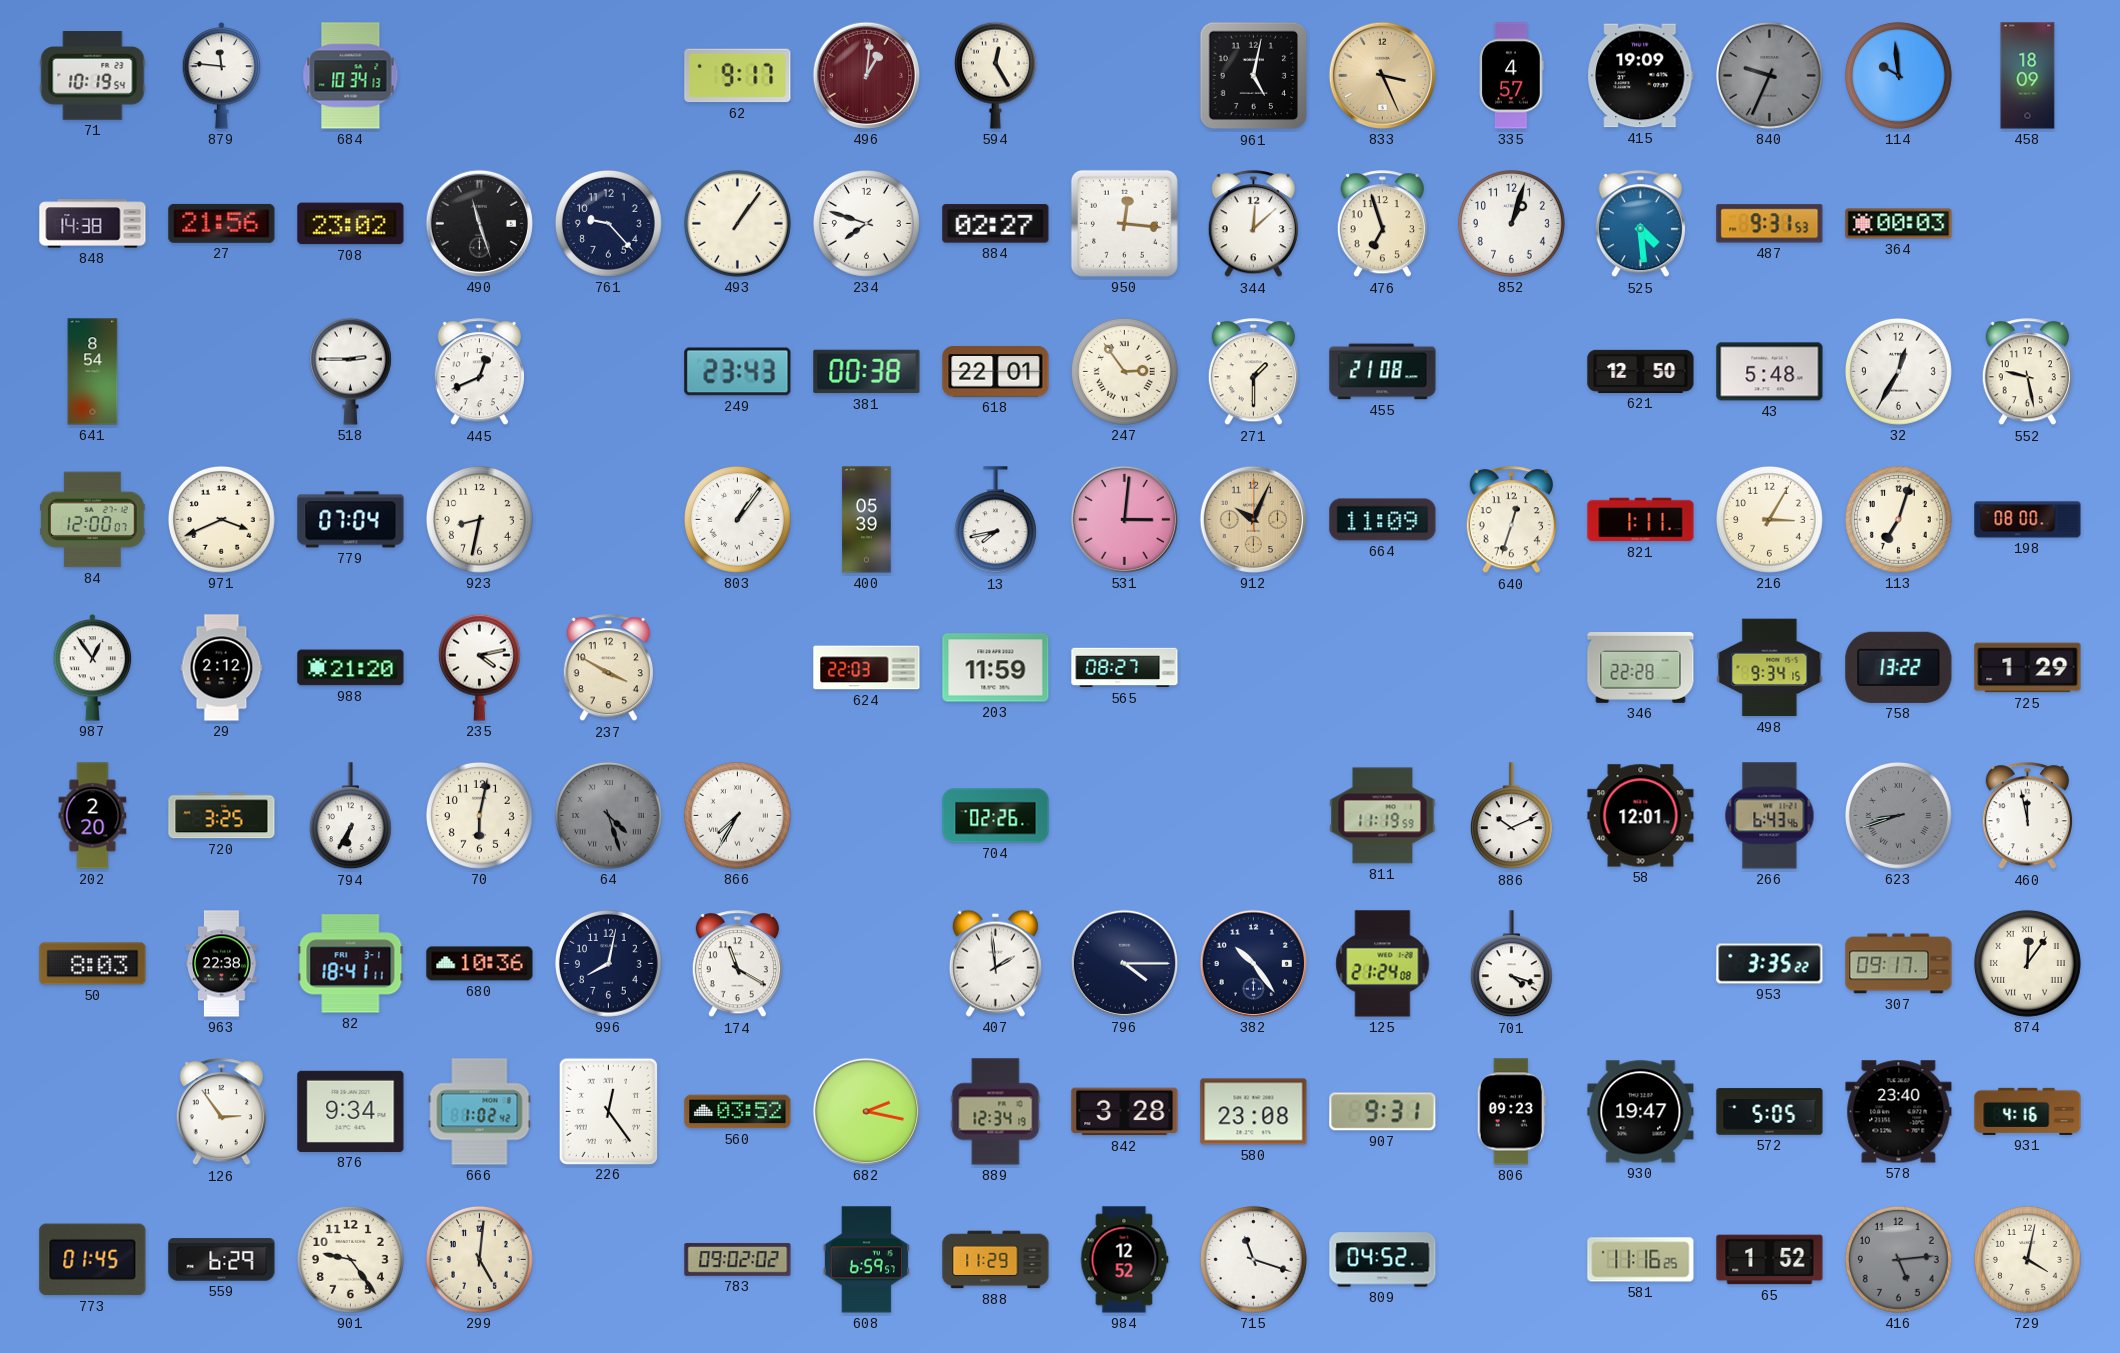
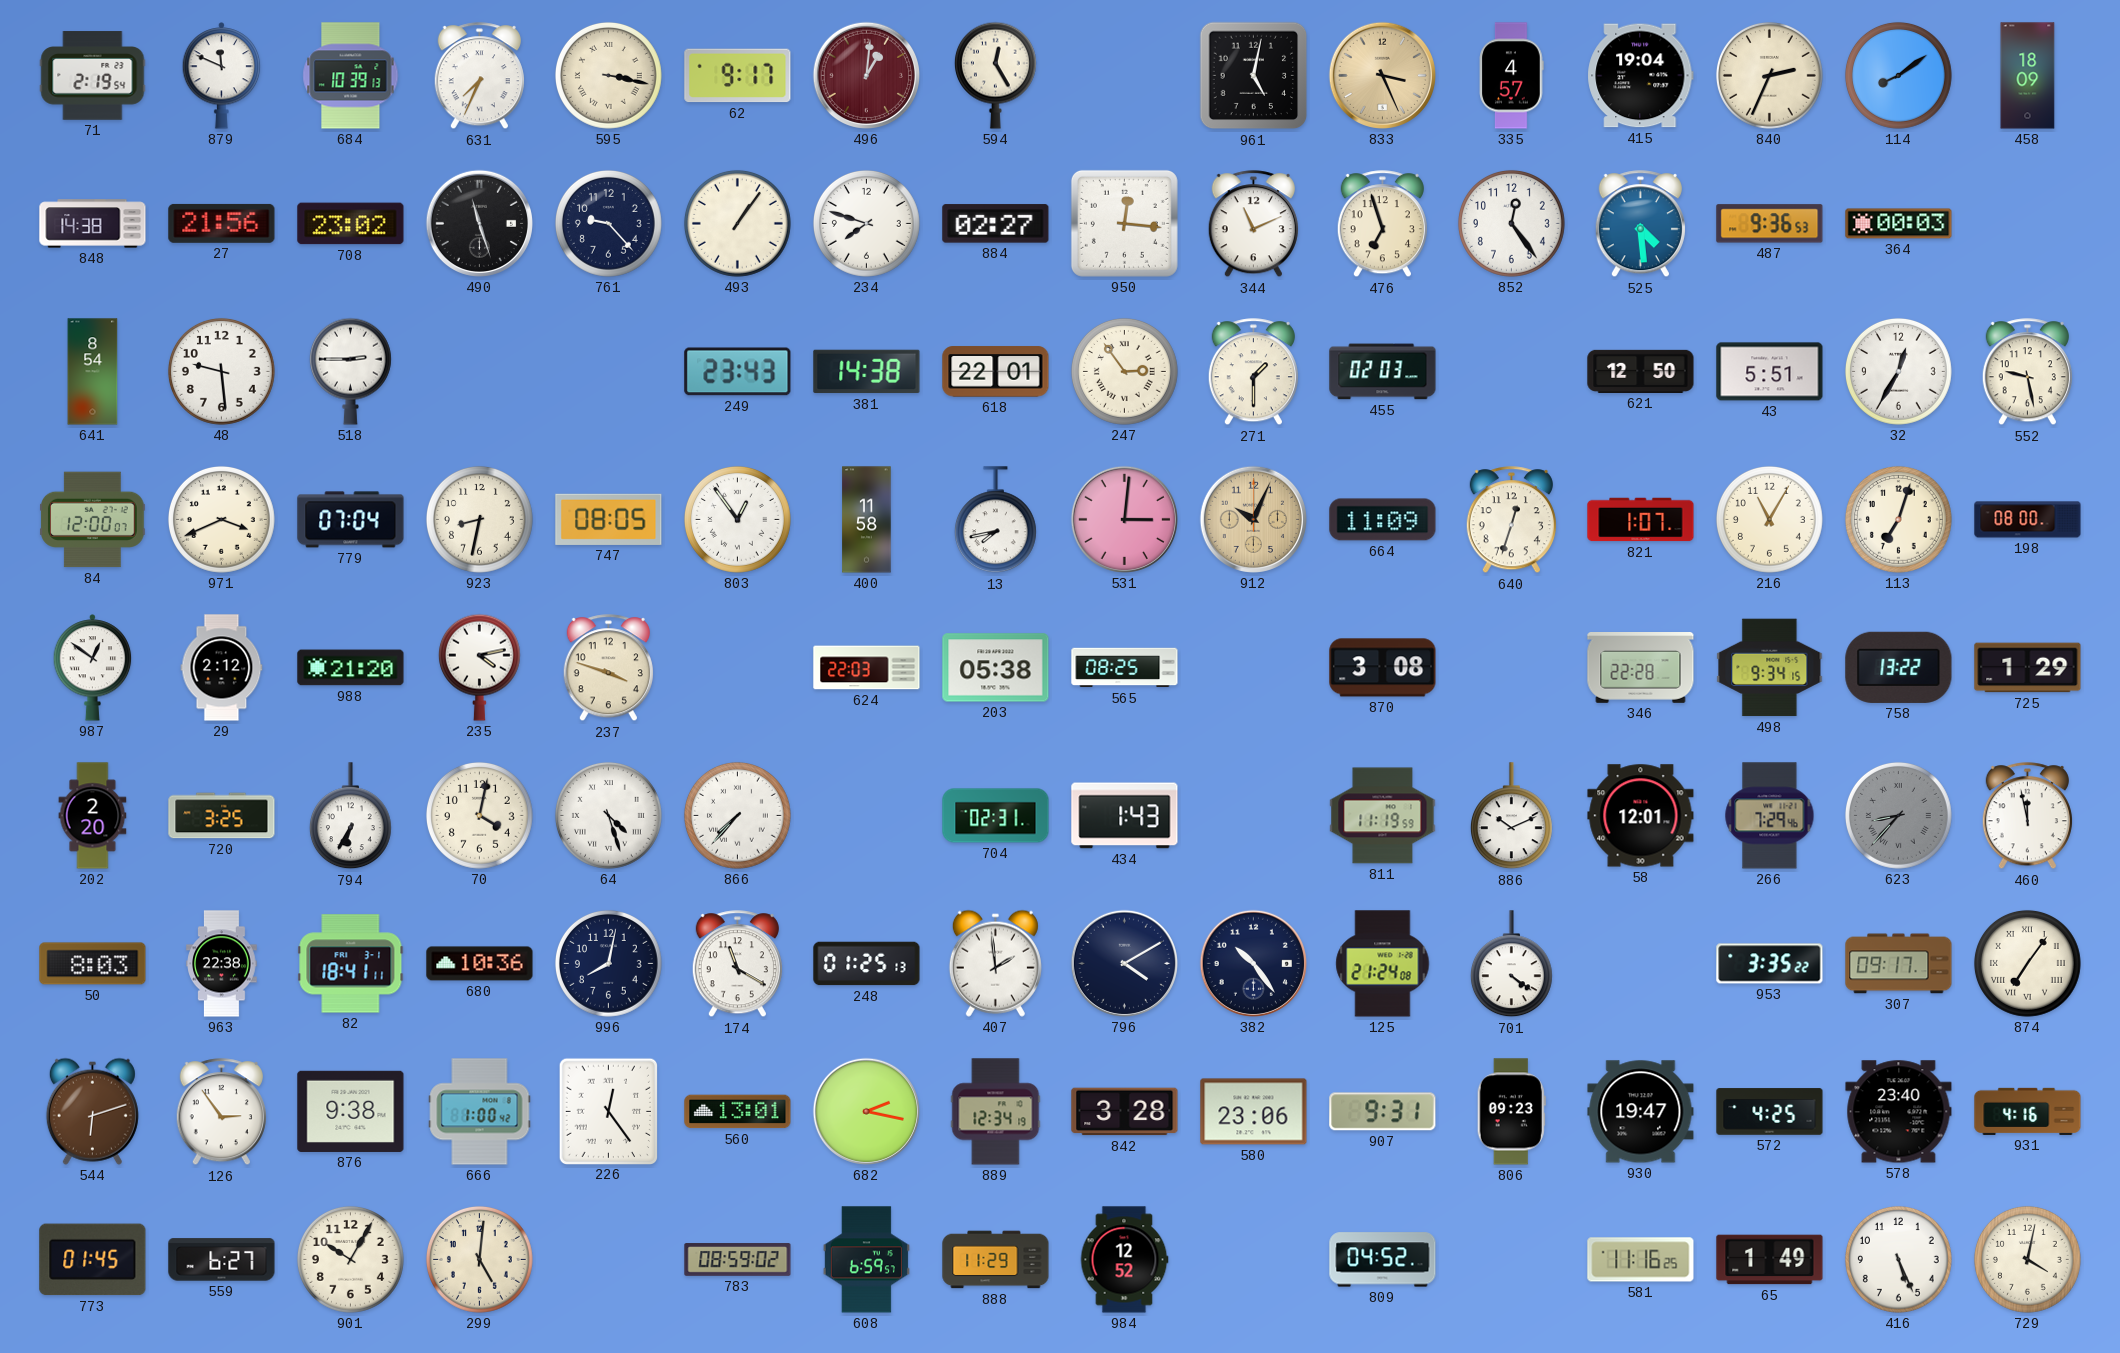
71: 10:19 -> 2:19
879: 11:46 -> 11:49
684: 10:34 -> 10:39
631: none -> 7:34
595: none -> 3:17
415: 19:09 -> 19:04
840: 9:34 -> 2:34
840 dial: grey -> cream
114: 9:59 -> 8:09
344: 12:08 -> 11:11
852: 1:03 -> 12:24
487: 9:31 -> 9:36
48: none -> 9:29
445: 12:41 -> none
381: 00:38 -> 14:38
455: 21:08 -> 02:03
43: 5:48 -> 5:51
747: none -> 08:05
803: 1:06 -> 12:54
400: 05:39 -> 11:58
821: 1:11 -> 1:07
216: 3:05 -> 11:05
987: 12:54 -> 12:51
237: 3:50 -> 3:48
203: 11:59 -> 05:38
565: 08:27 -> 08:25
870: none -> 3:08
70: 6:02 -> 4:02
64 dial: grey -> white
866: 7:35 -> 7:37
704: 02:26 -> 02:31
434: none -> 1:43
266: 6:43 -> 7:29
623: 8:42 -> 8:37
248: none -> 01:25
796: 4:15 -> 4:10
701: 4:18 -> 4:21
874: 12:06 -> 7:06
544: none -> 6:12
876: 9:34 -> 9:38
666: 1:02 -> 1:00
560: 03:52 -> 13:01
580: 23:08 -> 23:06
572: 5:05 -> 4:25
559: 6:29 -> 6:27
901: 9:24 -> 10:05
783: 09:02 -> 08:59
715: 11:18 -> none
65: 1:52 -> 1:49
416: 5:14 -> 5:26
416 dial: grey -> white
